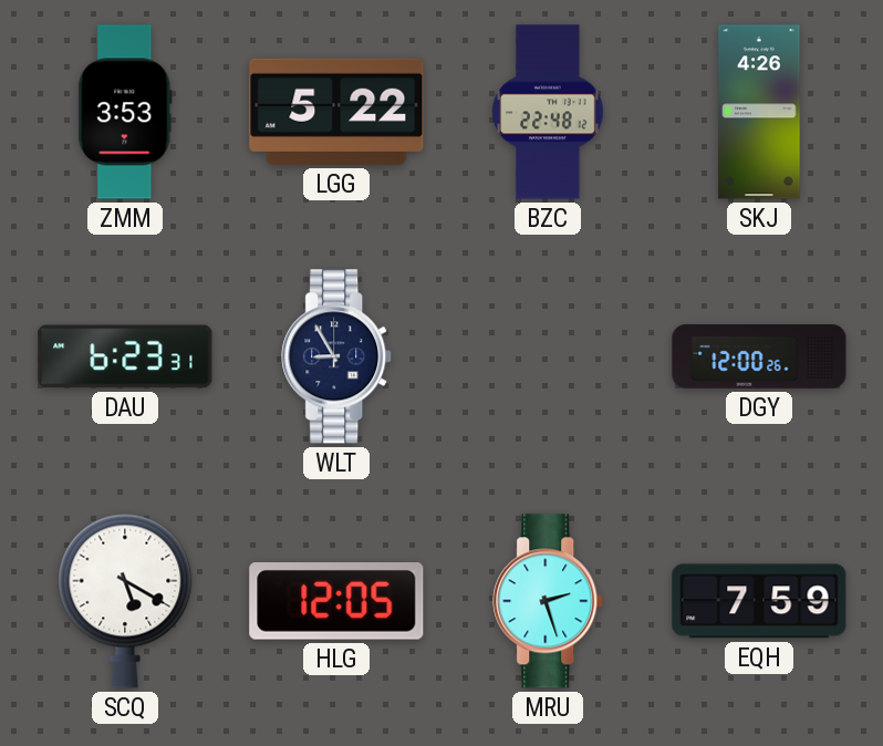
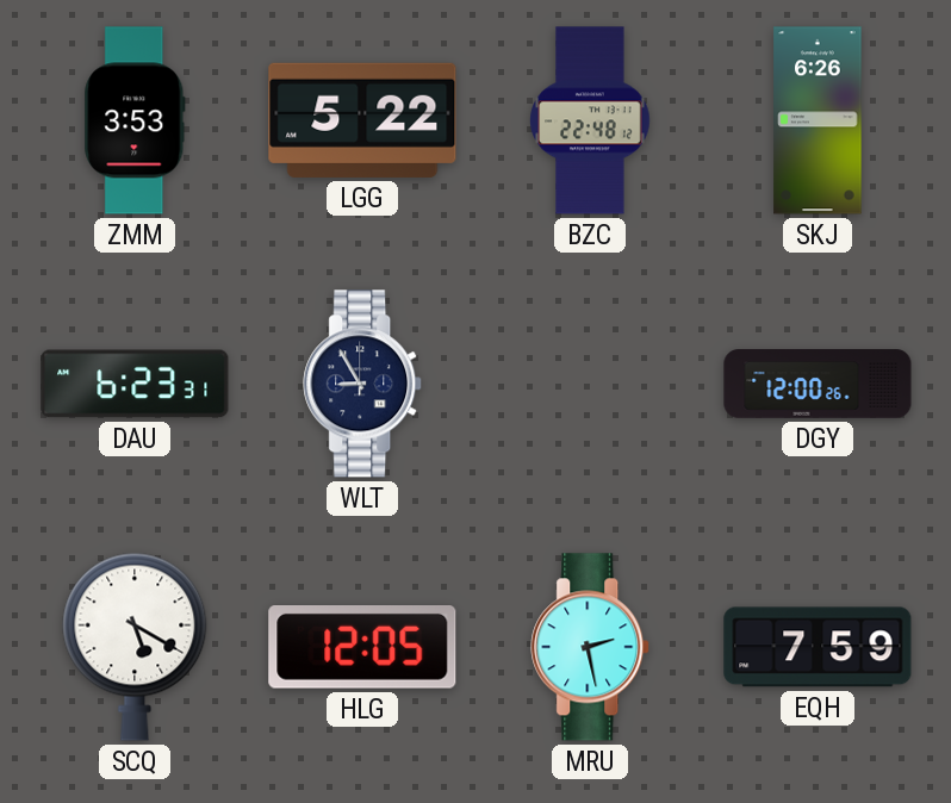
SKJ: 4:26 -> 6:26
MRU: 2:27 -> 2:28
